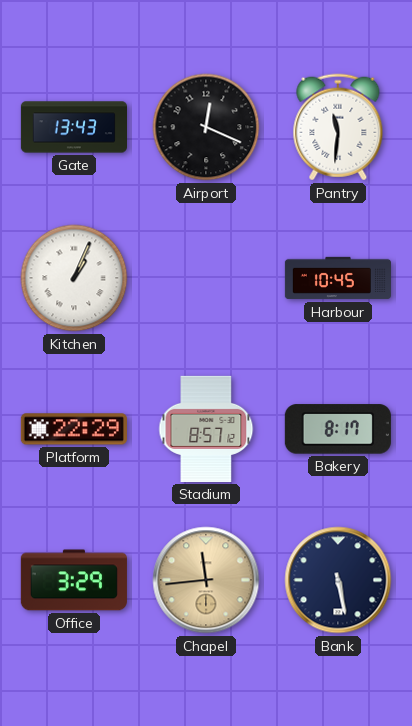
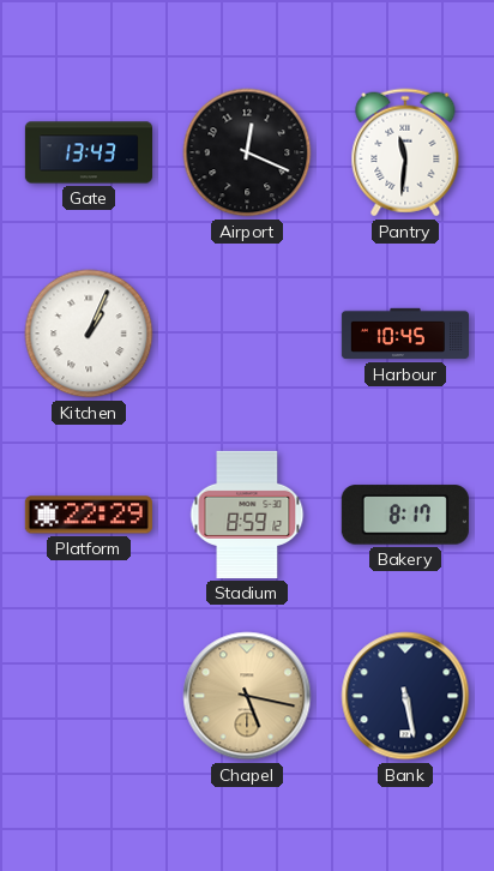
Stadium: 8:57 -> 8:59
Office: 3:29 -> none
Chapel: 11:44 -> 5:17
